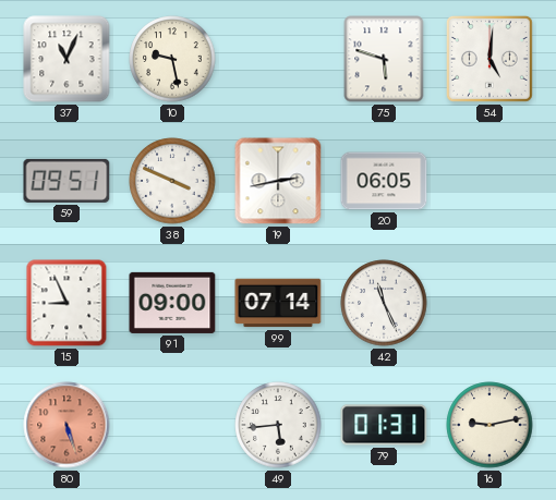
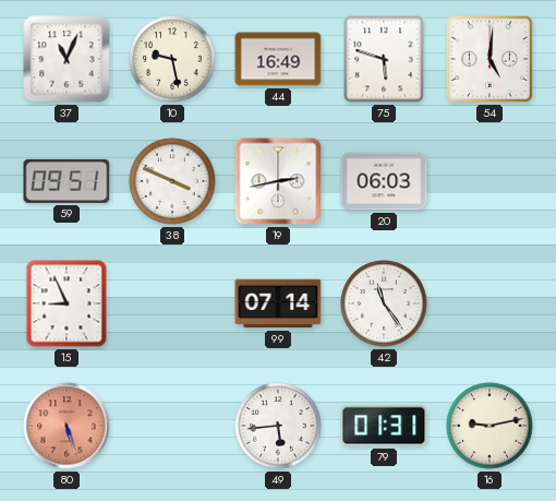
44: none -> 16:49
20: 06:05 -> 06:03
91: 09:00 -> none
42: 11:26 -> 11:24
